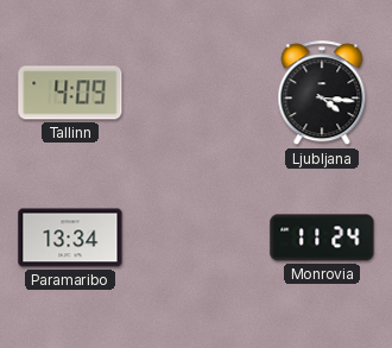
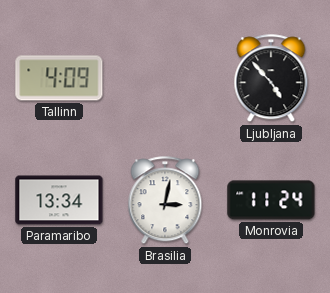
Ljubljana: 4:16 -> 4:53
Brasilia: none -> 3:02
